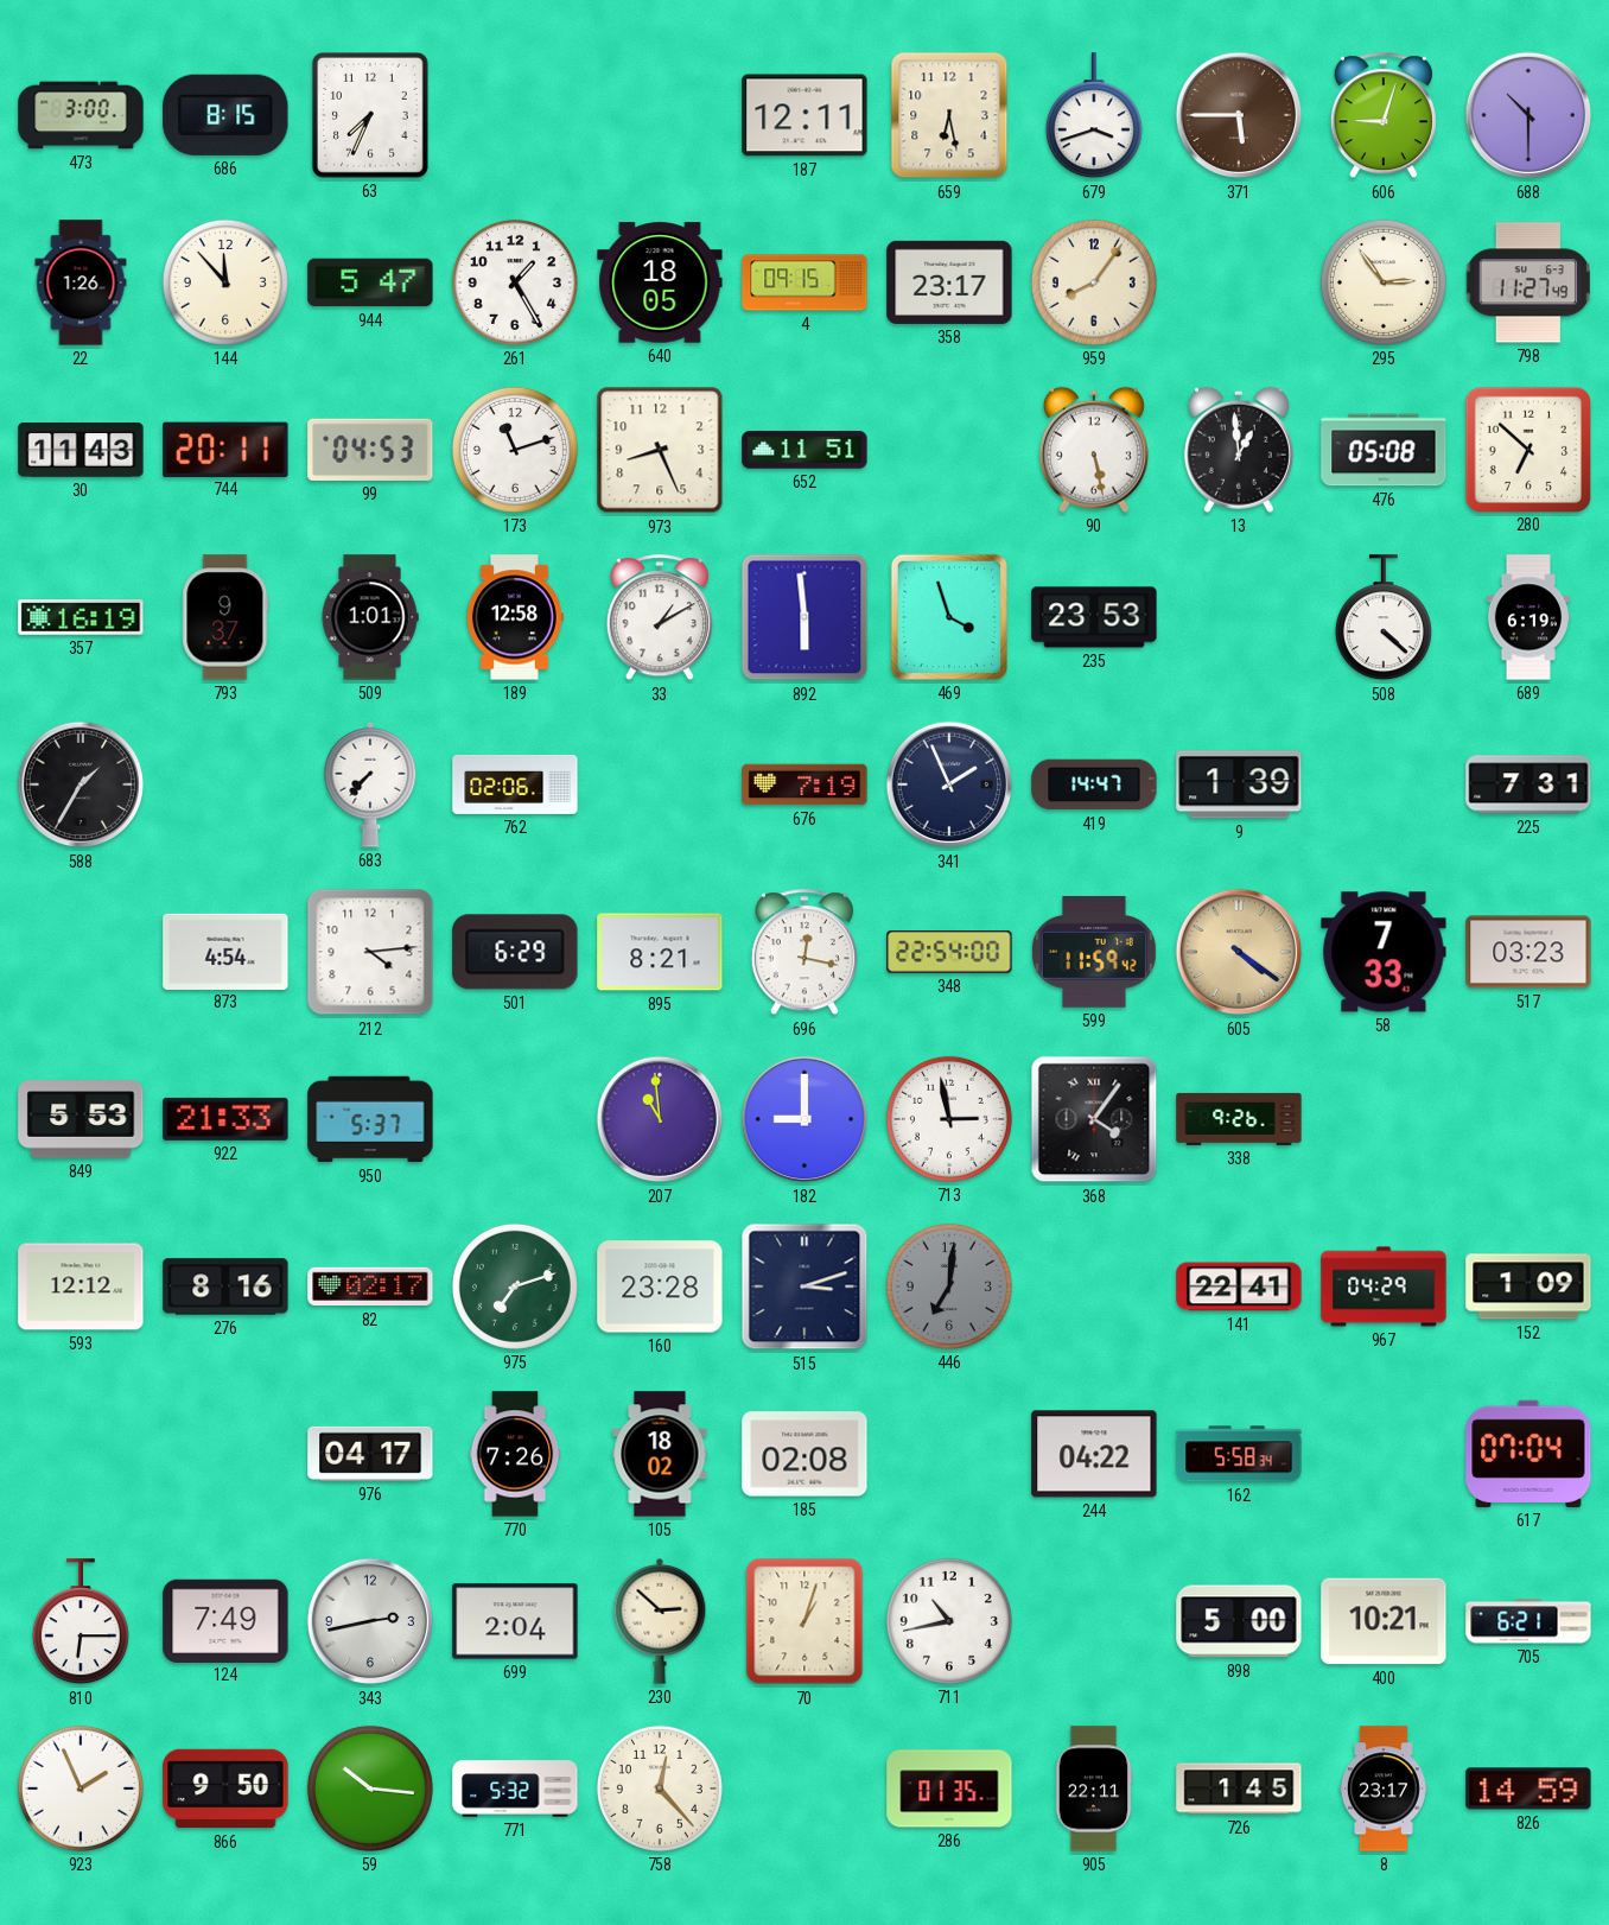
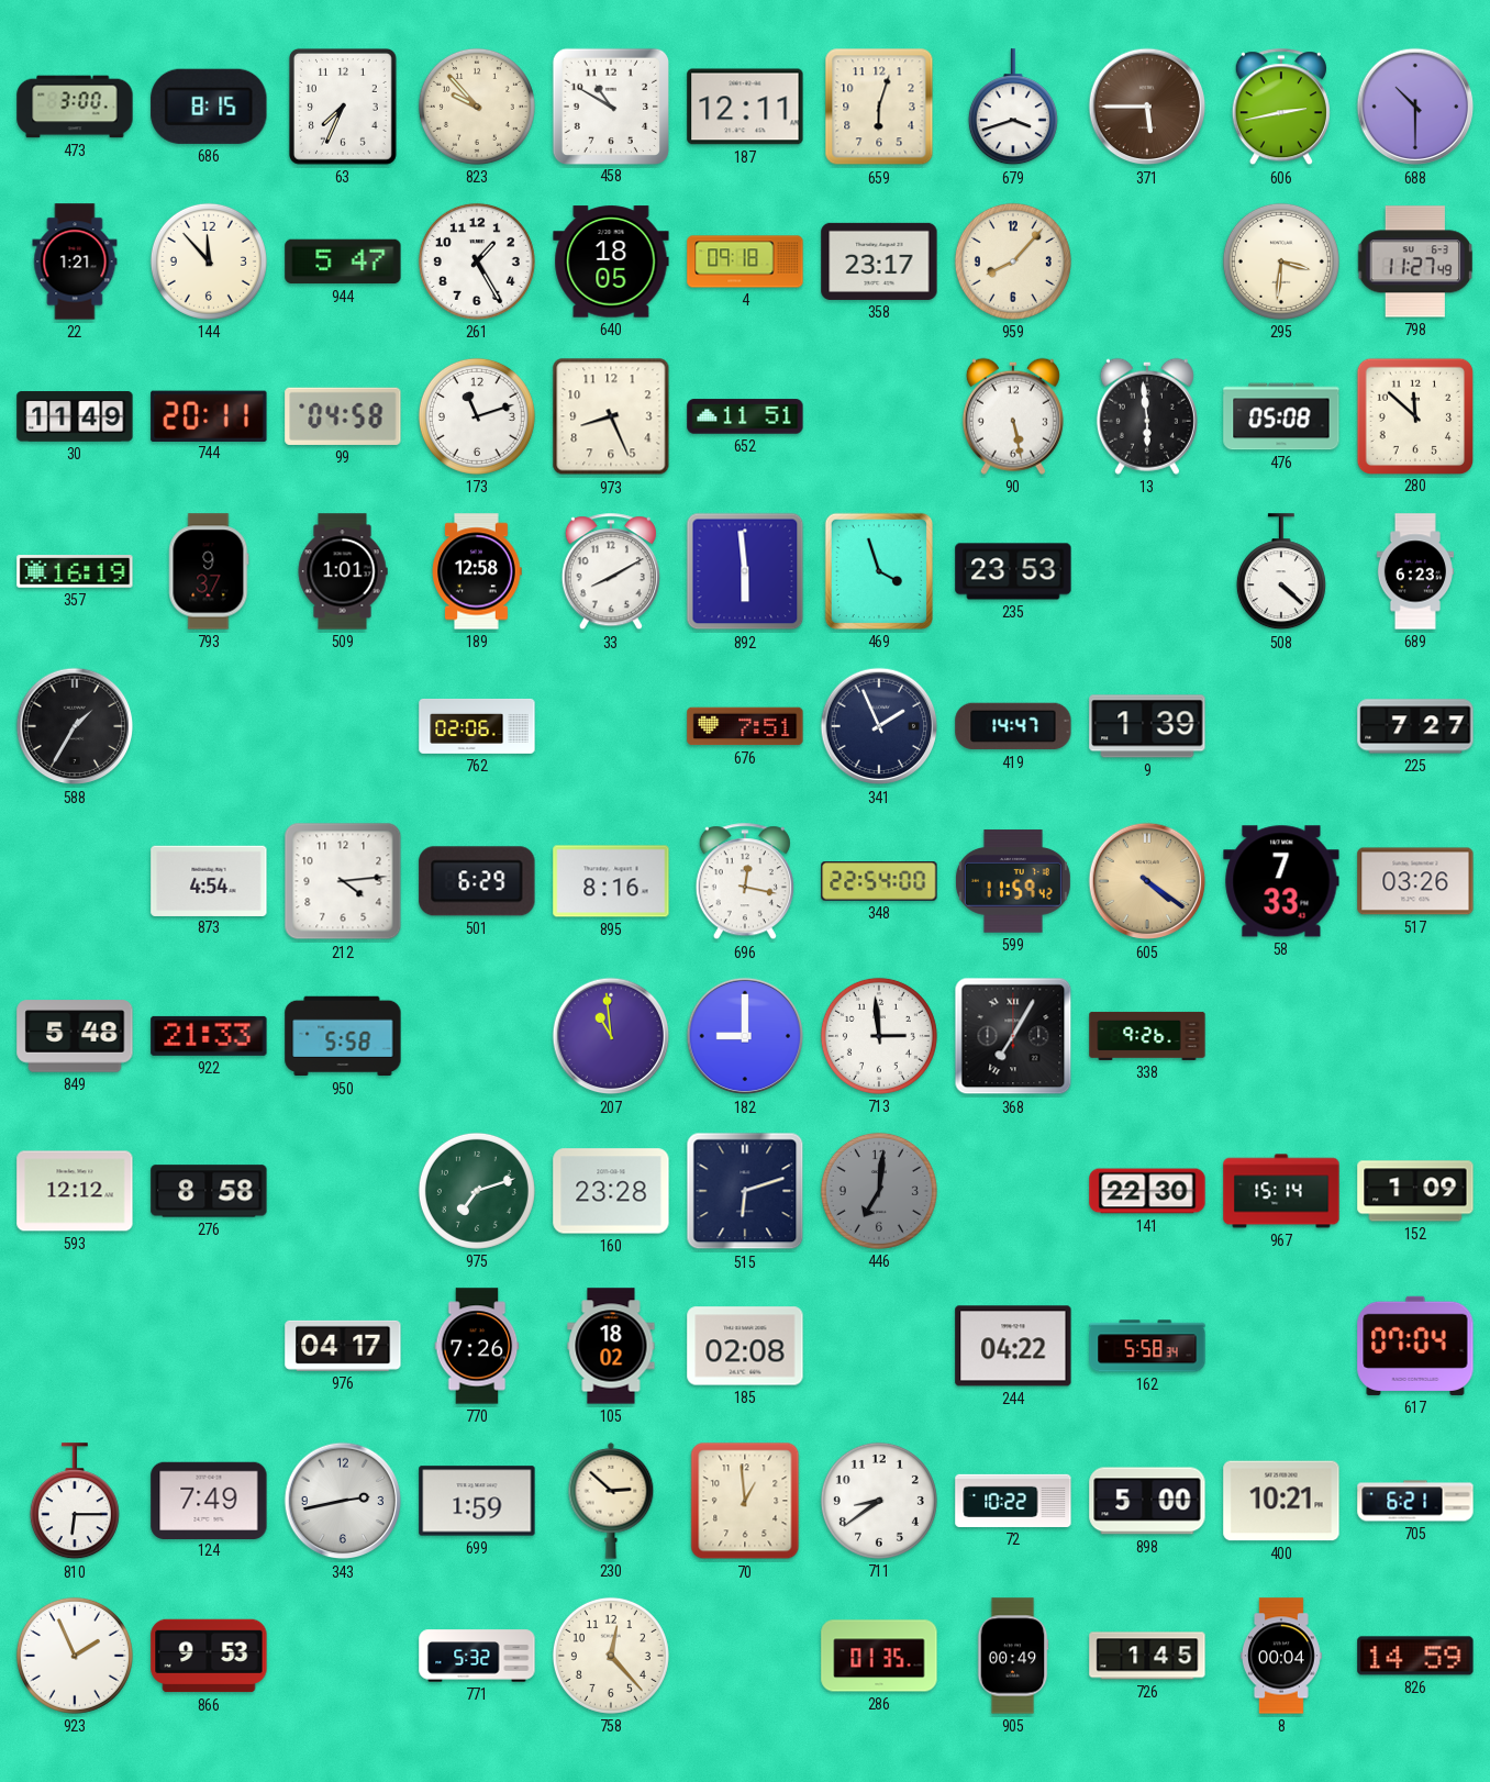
823: none -> 9:53
458: none -> 10:50
659: 6:28 -> 6:03
606: 9:03 -> 2:43
22: 1:26 -> 1:21
4: 09:15 -> 09:18
959: 8:06 -> 8:07
295: 2:54 -> 3:31
30: 11:43 -> 11:49
99: 04:53 -> 04:58
13: 12:59 -> 5:59
280: 6:52 -> 11:52
33: 1:10 -> 8:10
689: 6:19 -> 6:23
683: 7:37 -> none
676: 7:19 -> 7:51
225: 7:31 -> 7:27
895: 8:21 -> 8:16
517: 03:23 -> 03:26
849: 5:53 -> 5:48
950: 5:37 -> 5:58
713: 2:58 -> 2:59
368: 4:06 -> 7:05
276: 8:16 -> 8:58
82: 02:17 -> none
515: 3:12 -> 6:12
141: 22:41 -> 22:30
967: 04:29 -> 15:14
699: 2:04 -> 1:59
70: 1:03 -> 12:59
711: 10:43 -> 8:39
72: none -> 10:22
866: 9:50 -> 9:53
59: 10:16 -> none
905: 22:11 -> 00:49
8: 23:17 -> 00:04
